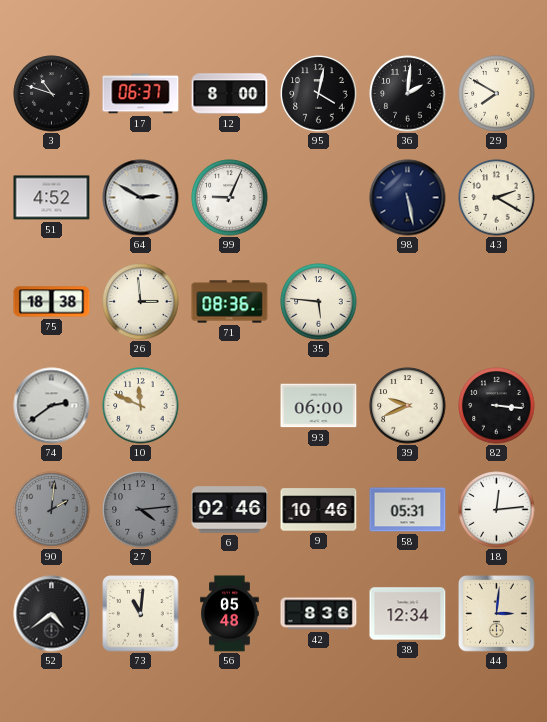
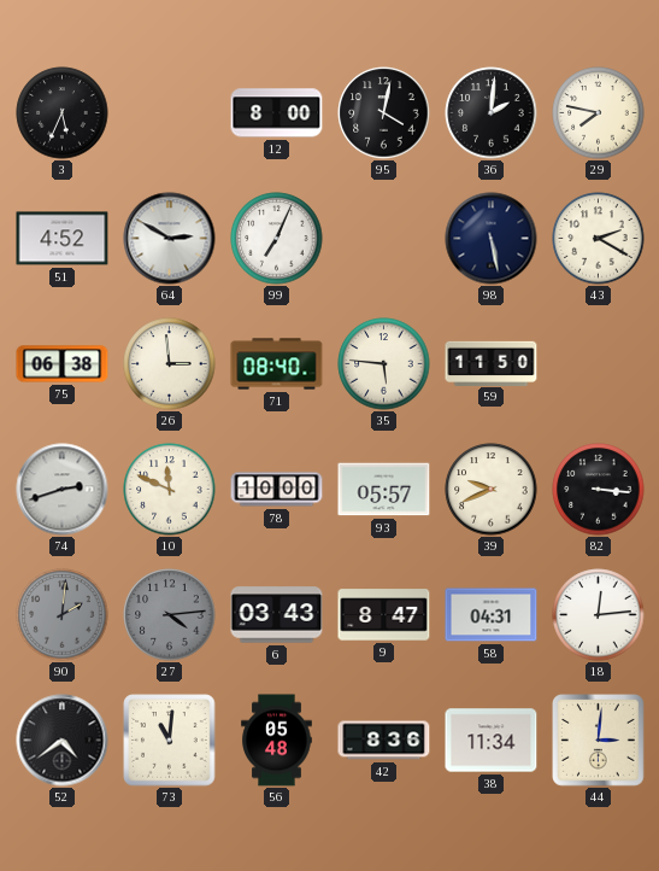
3: 10:48 -> 5:34
17: 06:37 -> none
29: 7:50 -> 7:47
99: 9:04 -> 7:04
75: 18:38 -> 06:38
71: 08:36 -> 08:40
59: none -> 11:50
74: 2:39 -> 2:42
78: none -> 10:00
93: 06:00 -> 05:57
6: 02:46 -> 03:43
9: 10:46 -> 8:47
58: 05:31 -> 04:31
38: 12:34 -> 11:34
